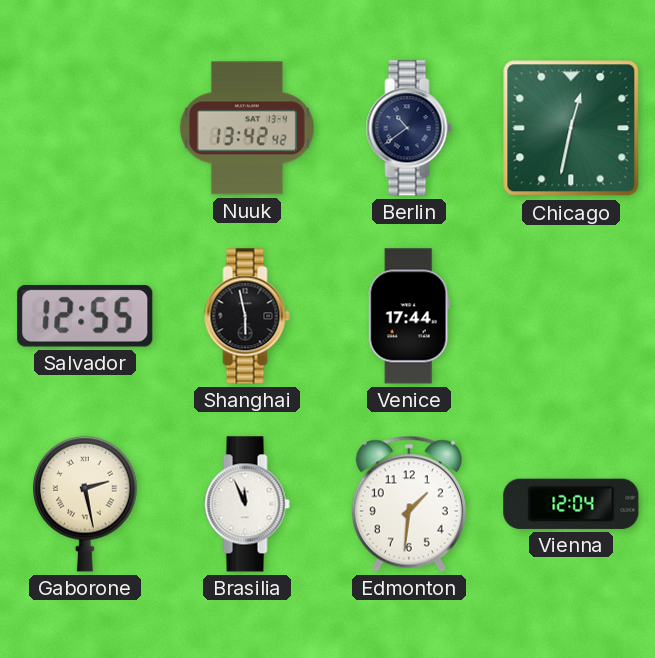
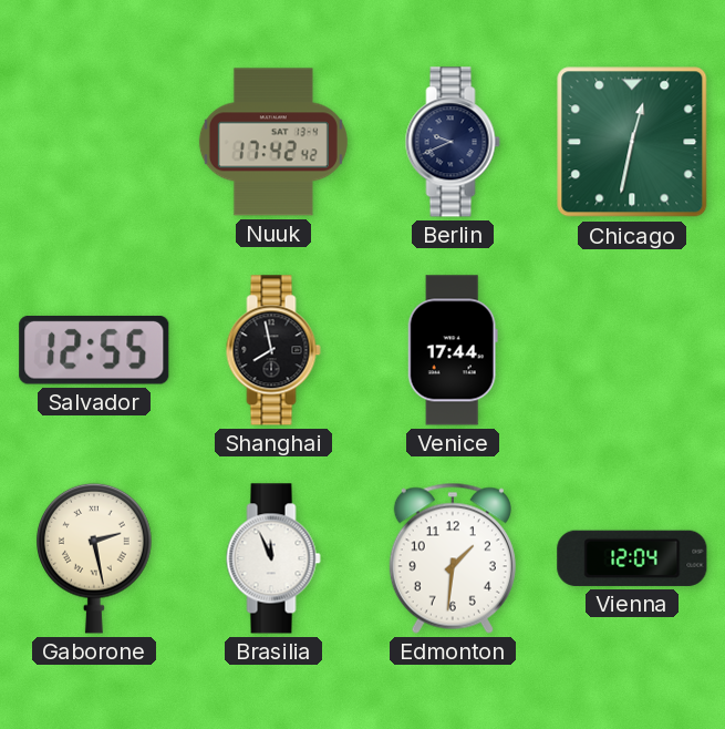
Nuuk: 13:42 -> 17:42
Berlin: 10:39 -> 9:41
Shanghai: 5:58 -> 7:58
